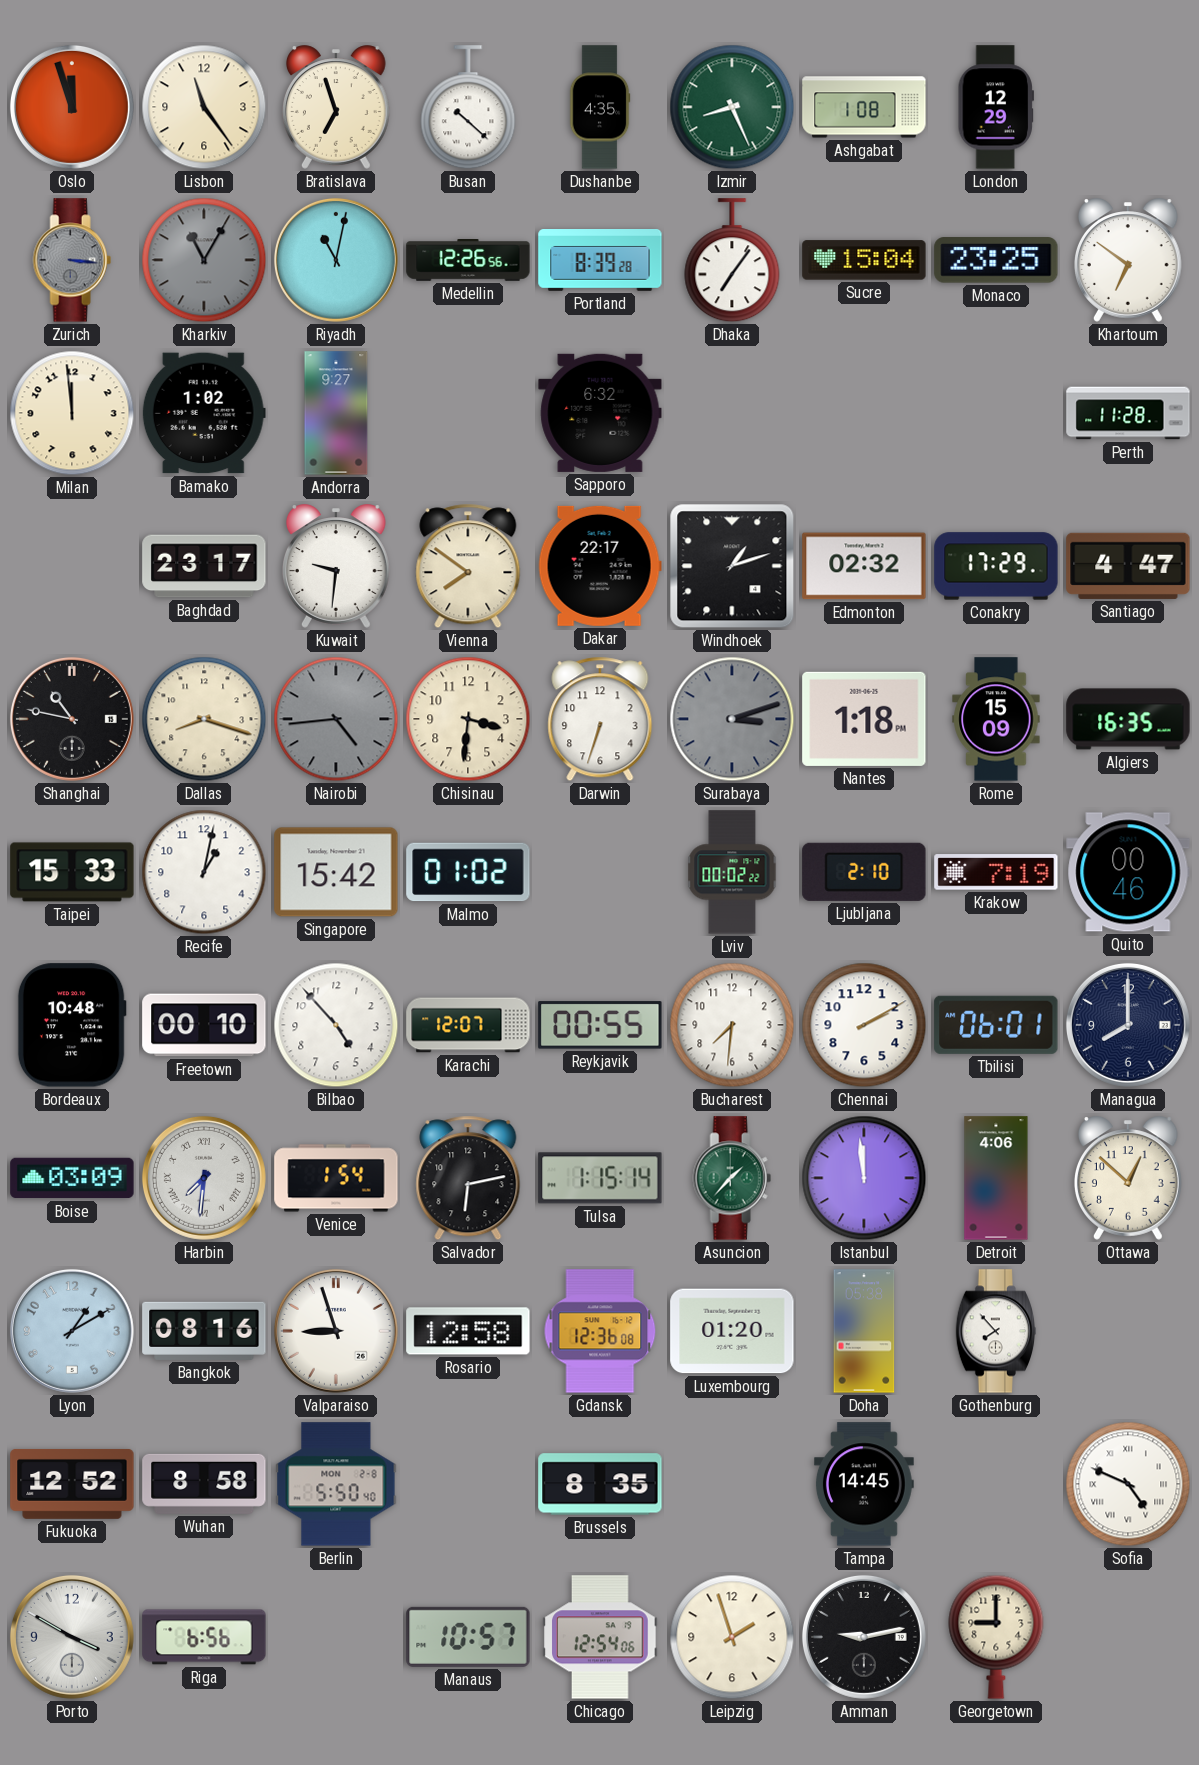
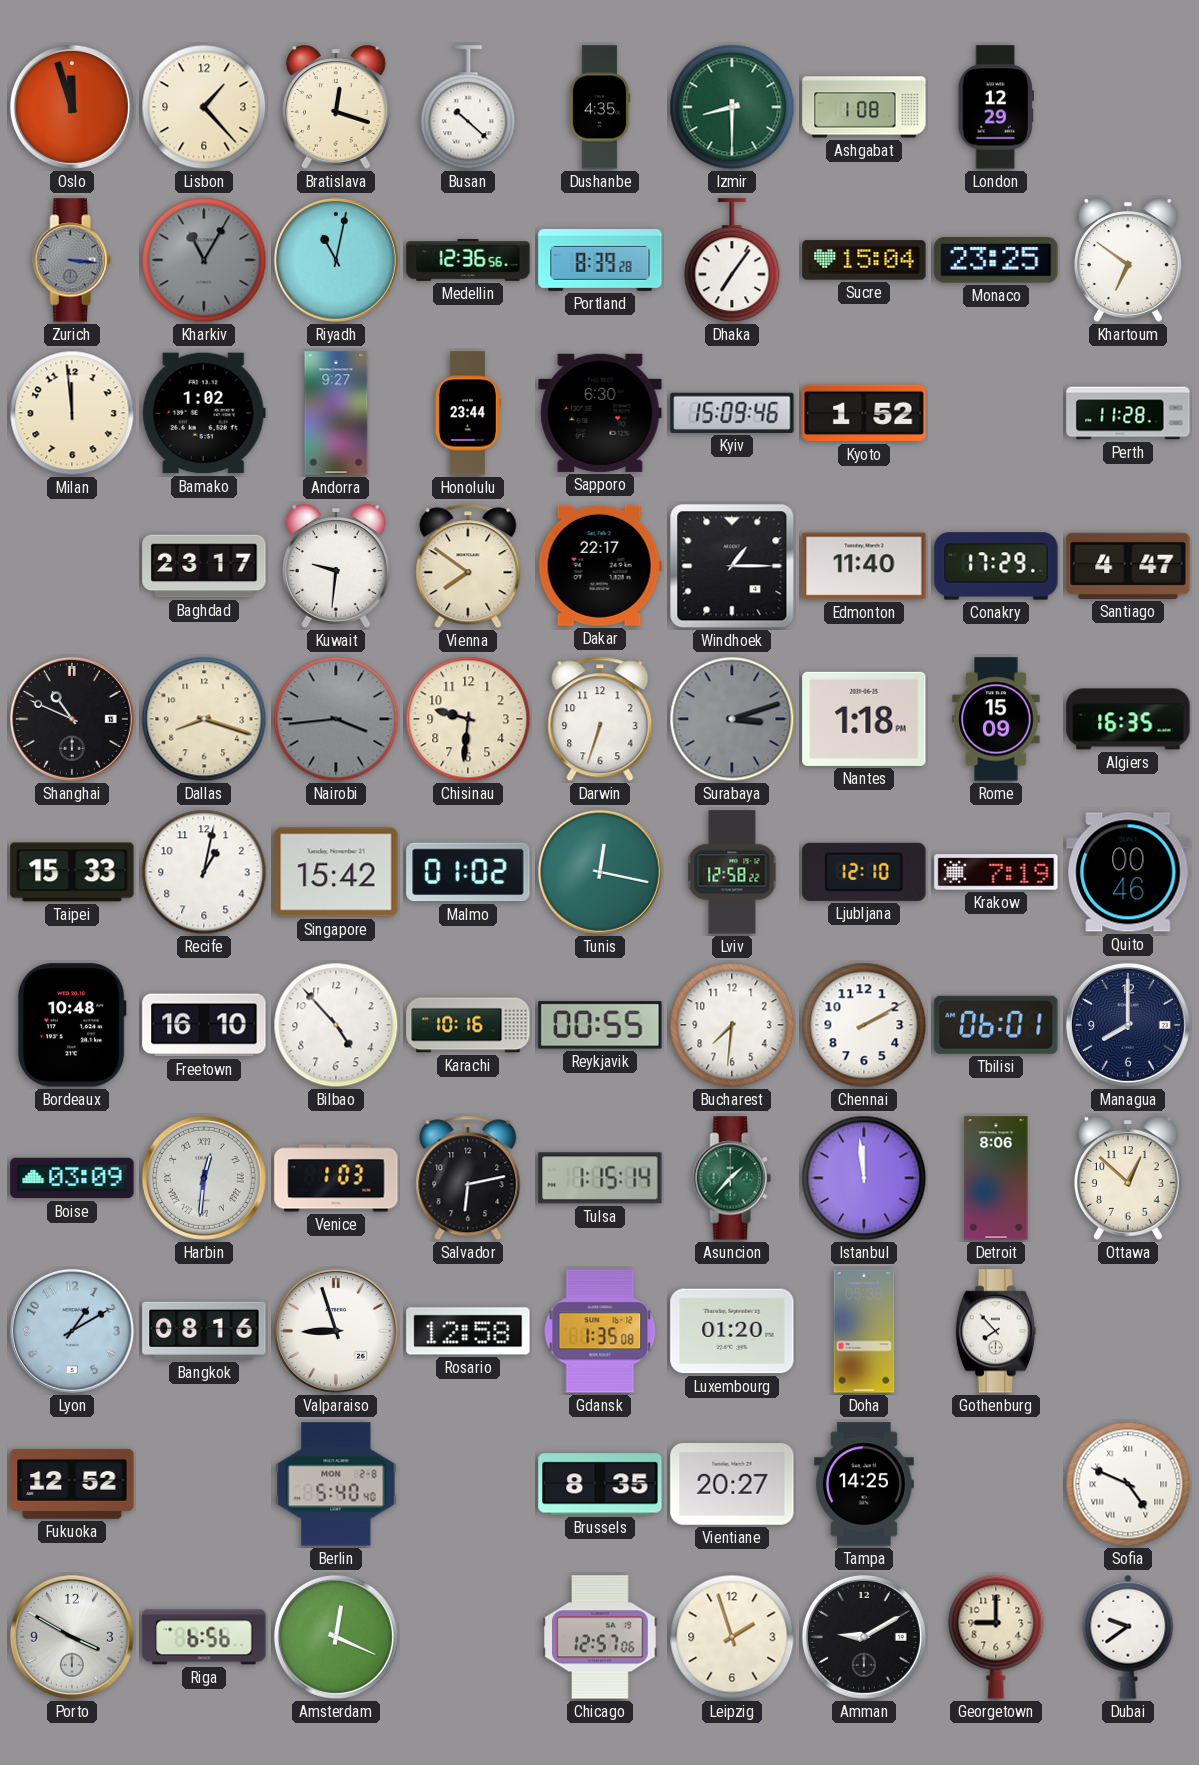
Lisbon: 11:24 -> 1:23
Bratislava: 6:57 -> 12:18
Izmir: 8:26 -> 8:30
Medellin: 12:26 -> 12:36
Honolulu: none -> 23:44
Sapporo: 6:32 -> 6:30
Kyiv: none -> 15:09
Kyoto: none -> 1:52
Windhoek: 1:12 -> 1:15
Edmonton: 02:32 -> 11:40
Shanghai: 10:47 -> 10:49
Nairobi: 4:44 -> 3:44
Chisinau: 3:31 -> 9:31
Tunis: none -> 12:17
Lviv: 00:02 -> 12:58
Ljubljana: 2:10 -> 12:10
Freetown: 00:10 -> 16:10
Karachi: 12:07 -> 10:16
Harbin: 7:31 -> 12:31
Venice: 1:54 -> 1:03
Detroit: 4:06 -> 8:06
Gdansk: 12:36 -> 1:35
Wuhan: 8:58 -> none
Berlin: 5:50 -> 5:40
Vientiane: none -> 20:27
Tampa: 14:45 -> 14:25
Amsterdam: none -> 12:19
Manaus: 10:57 -> none
Chicago: 12:54 -> 12:57
Amman: 9:13 -> 9:10
Dubai: none -> 9:39
